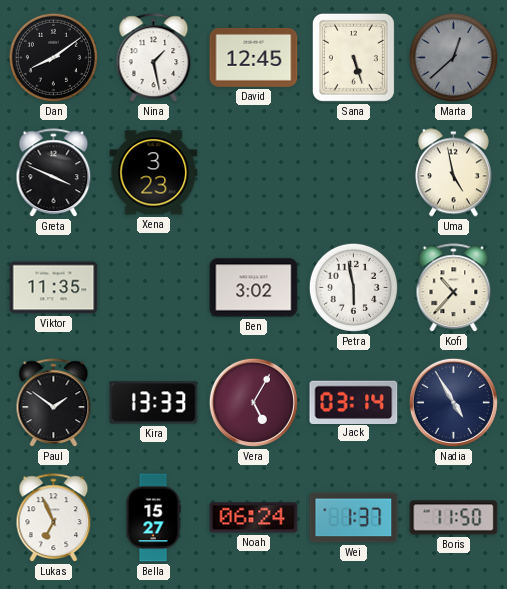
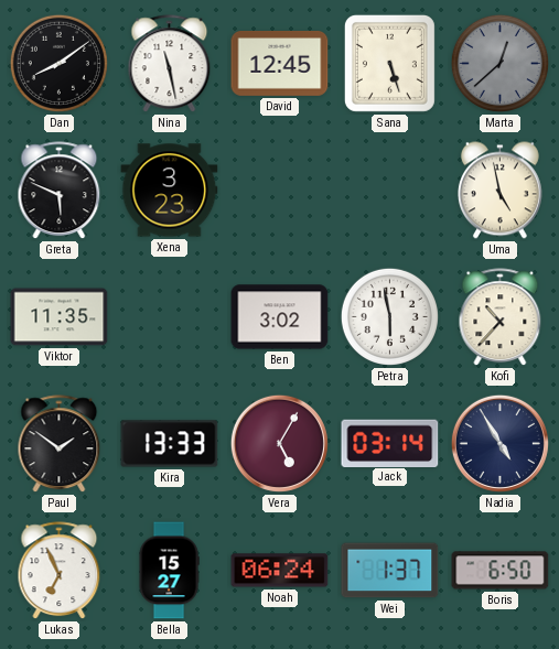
Nina: 1:28 -> 11:28
Greta: 3:49 -> 5:49
Boris: 11:50 -> 6:50
